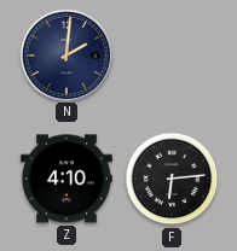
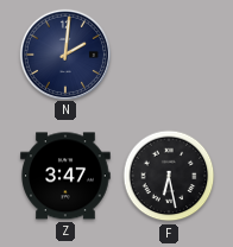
Z: 4:10 -> 3:47
F: 6:14 -> 6:28
